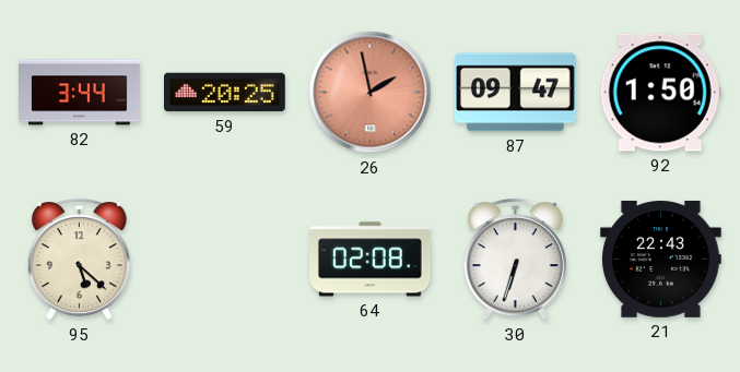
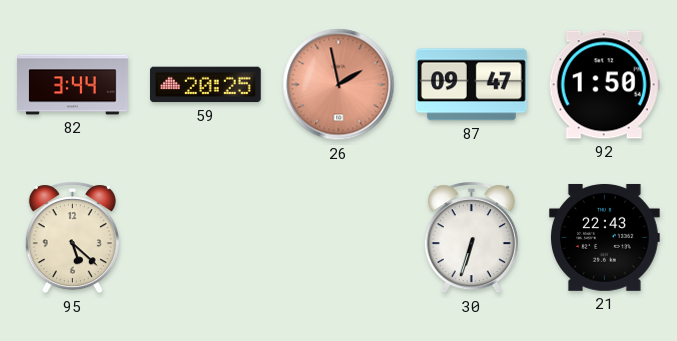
64: 02:08 -> none
